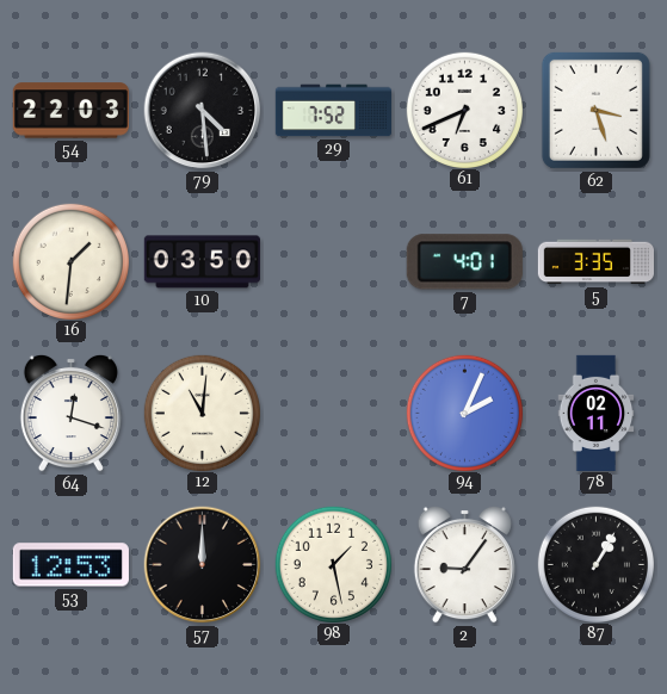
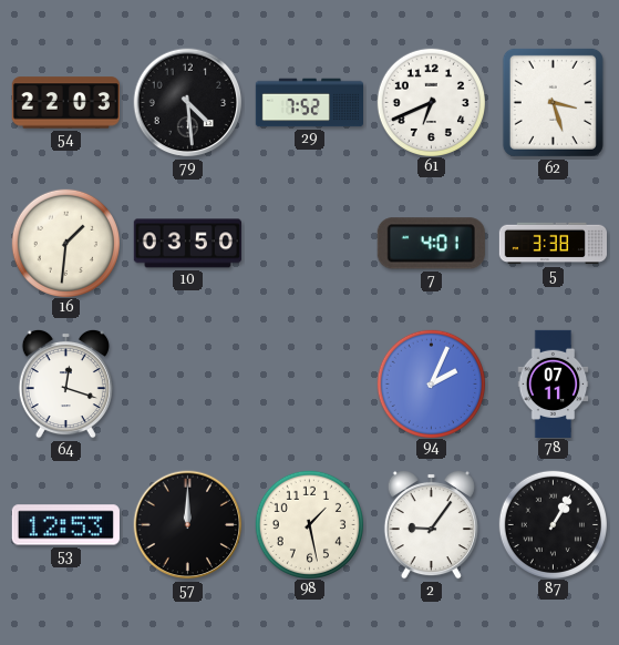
5: 3:35 -> 3:38
12: 11:01 -> none
78: 02:11 -> 07:11
